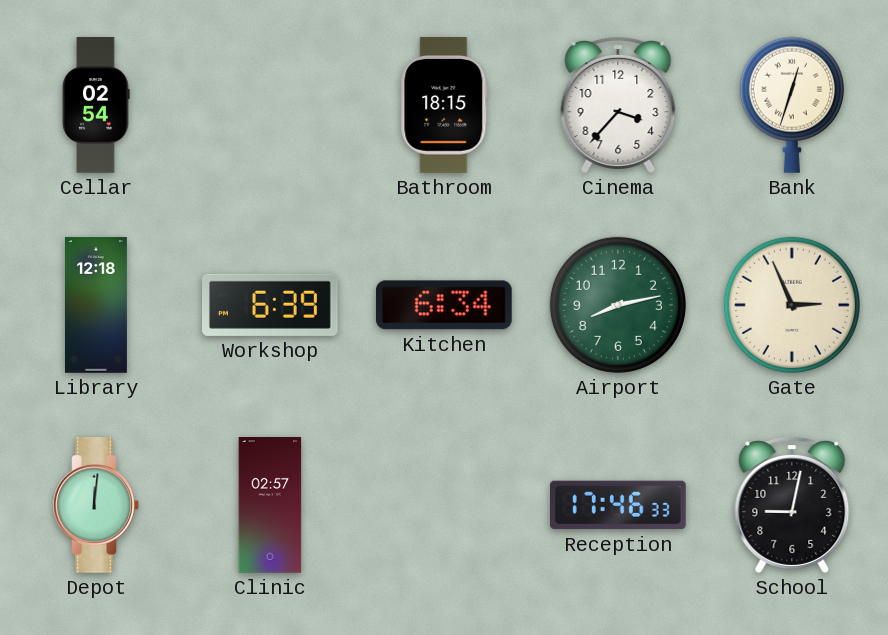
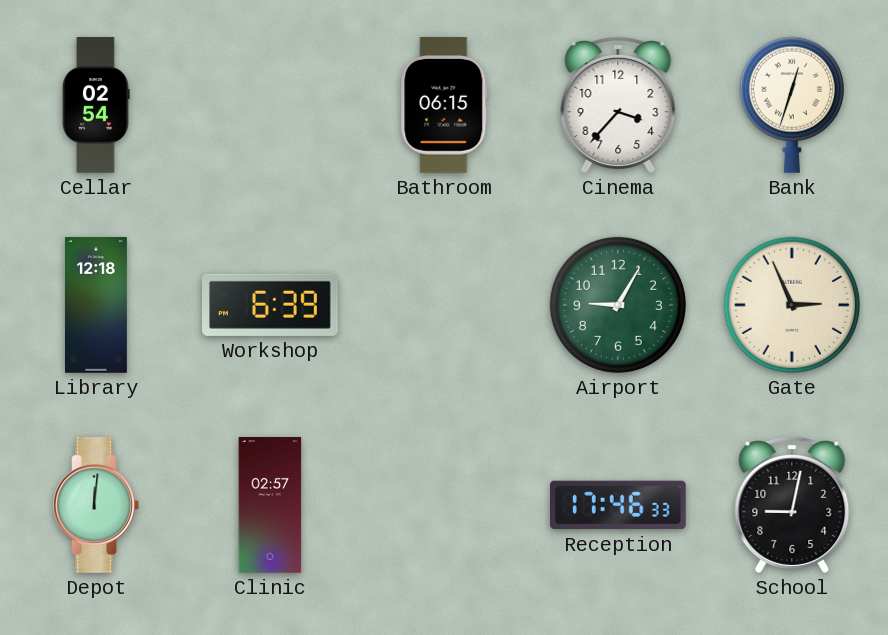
Bathroom: 18:15 -> 06:15
Kitchen: 6:34 -> none
Airport: 8:13 -> 9:05
